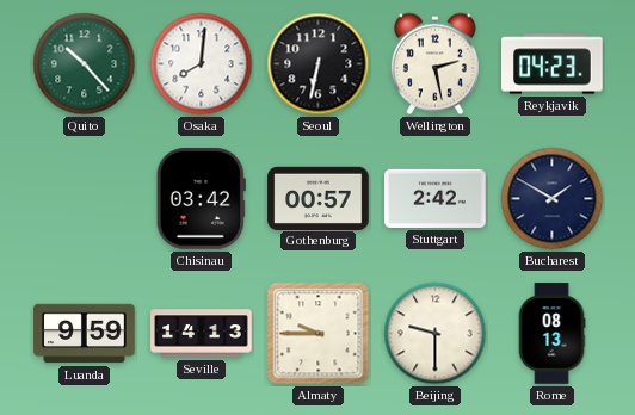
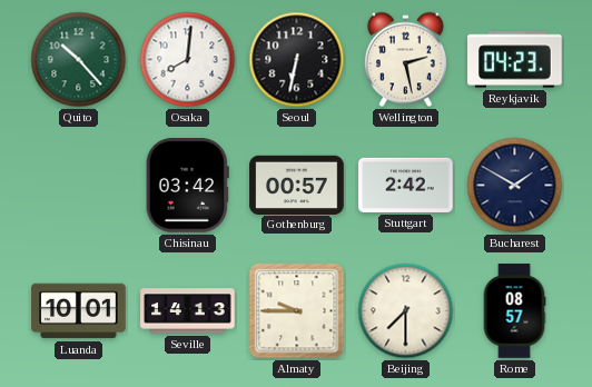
Luanda: 9:59 -> 10:01
Beijing: 9:30 -> 7:30
Rome: 08:13 -> 08:57
